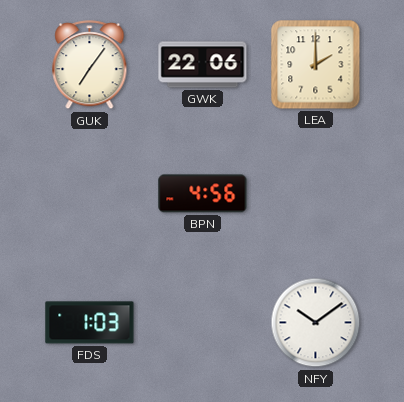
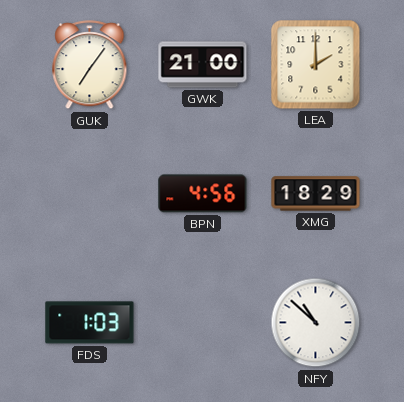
GWK: 22:06 -> 21:00
XMG: none -> 18:29
NFY: 10:09 -> 10:52
